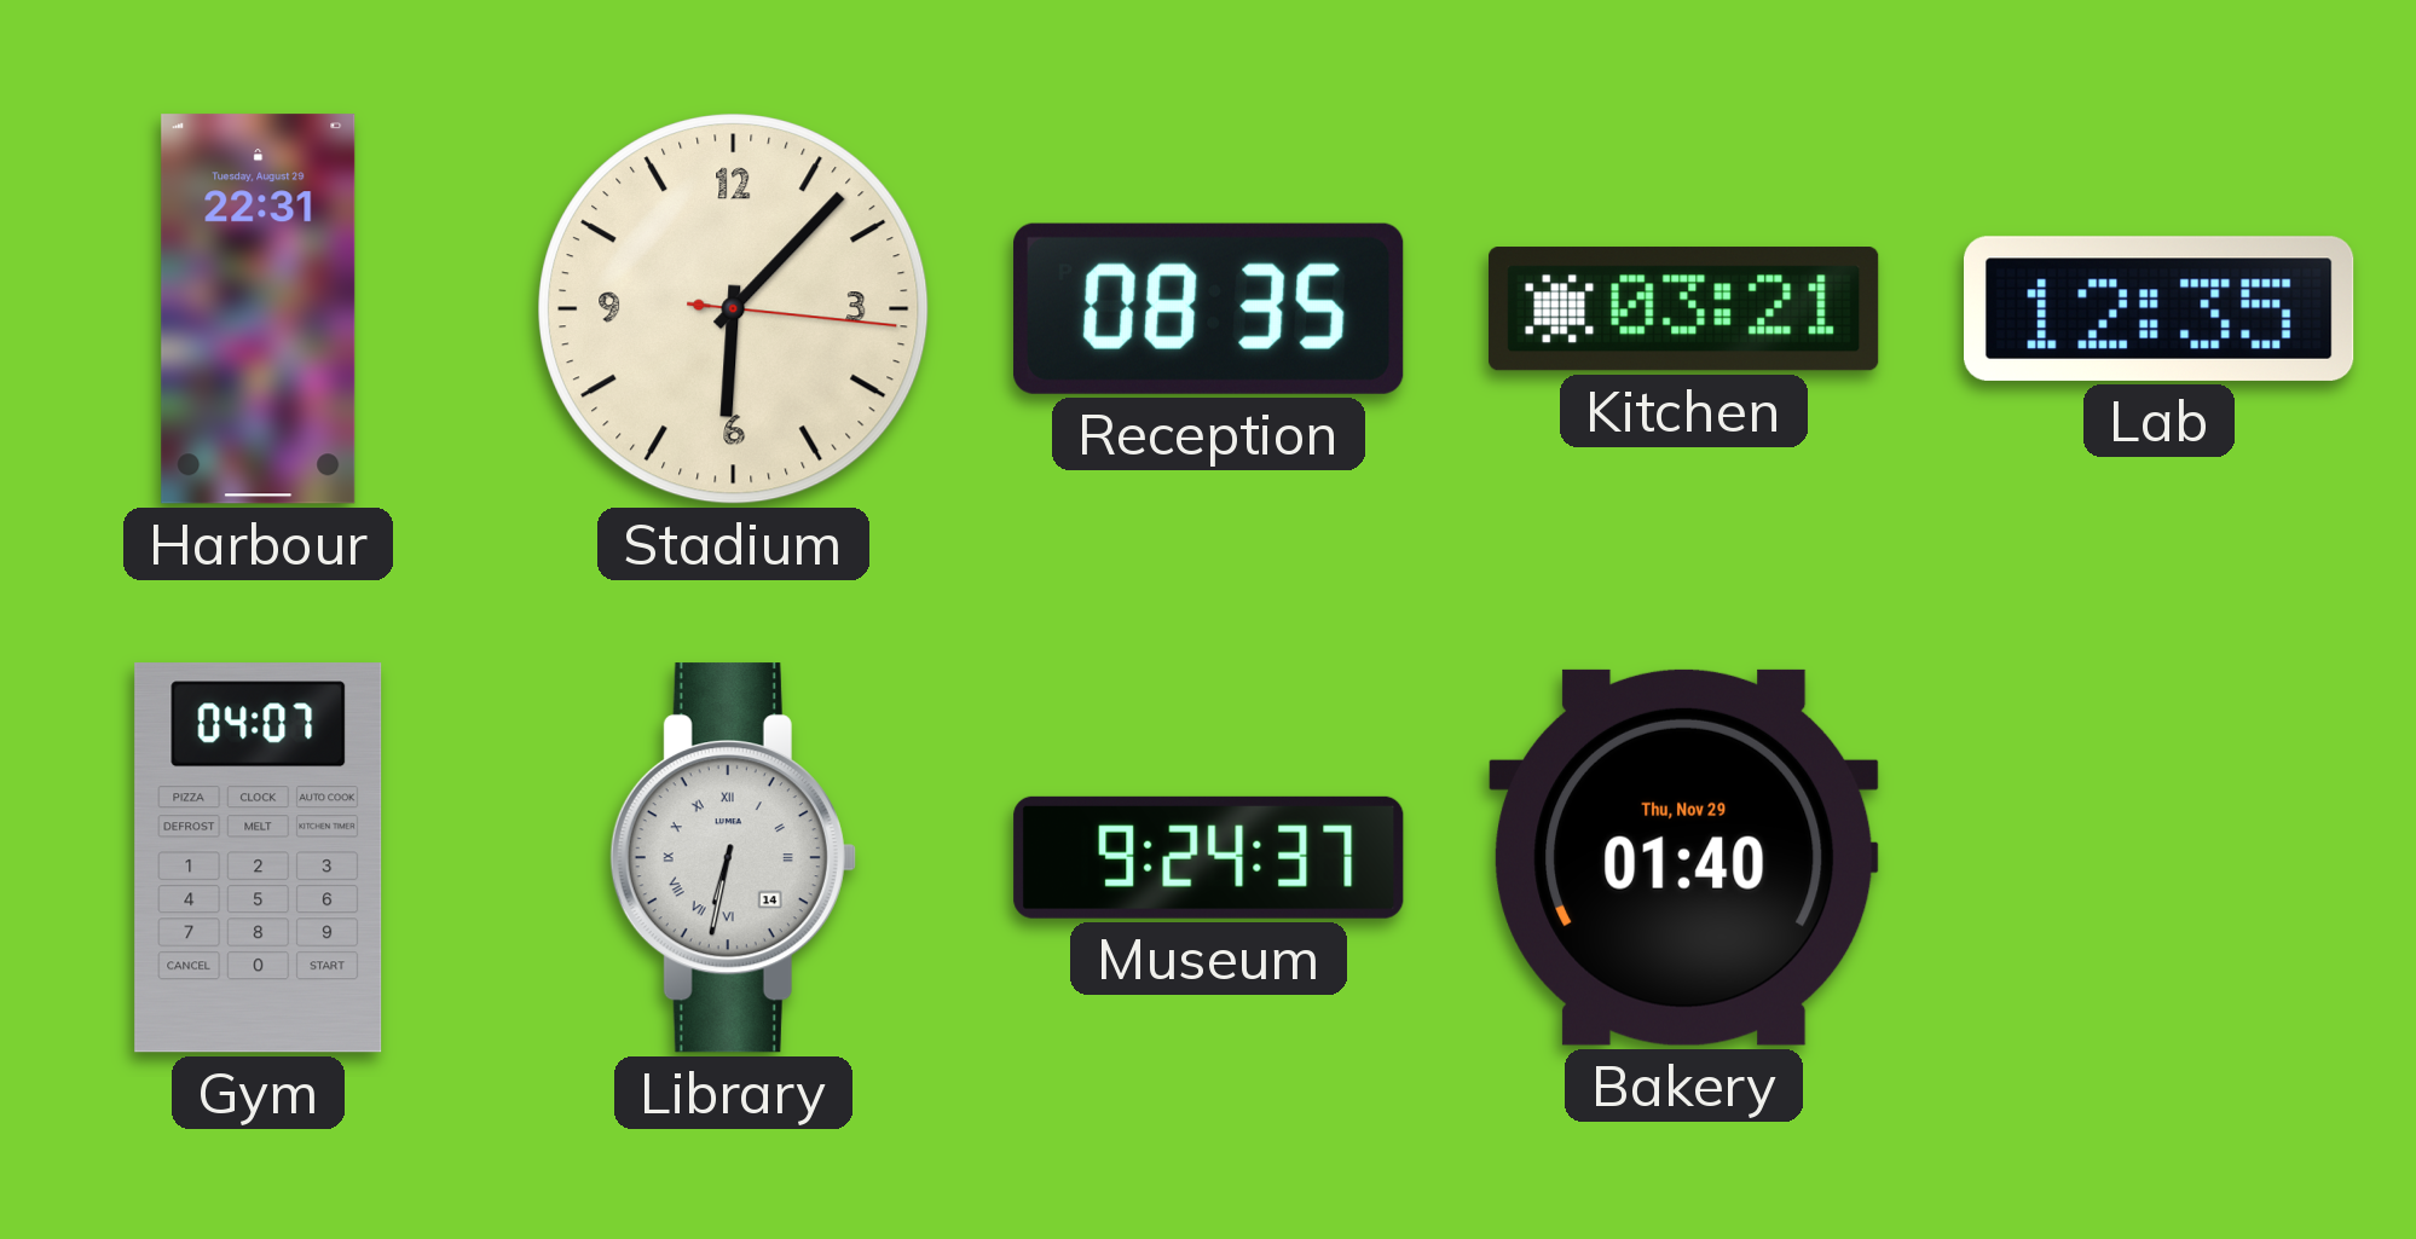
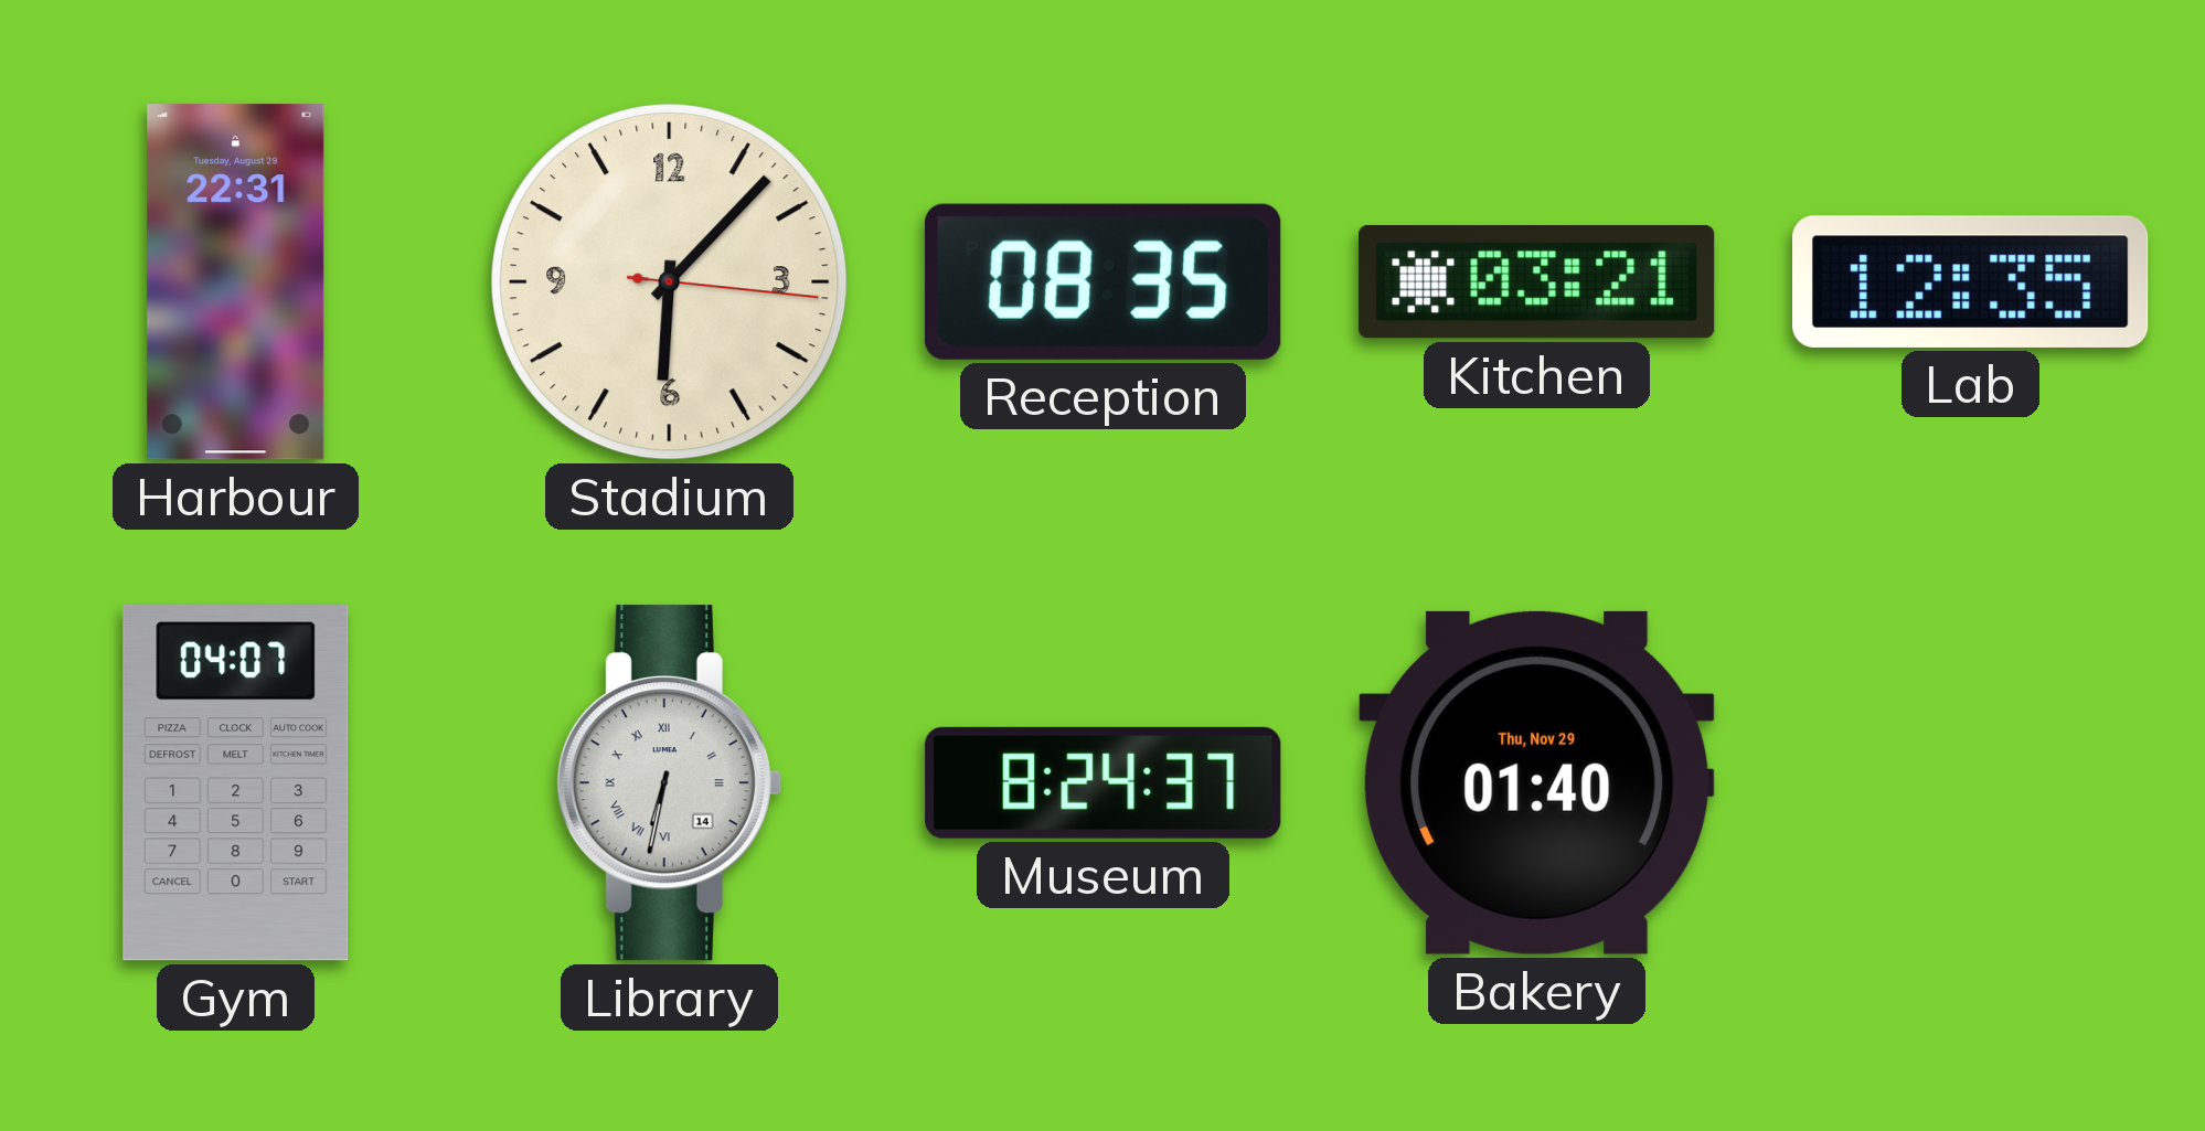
Museum: 9:24 -> 8:24
